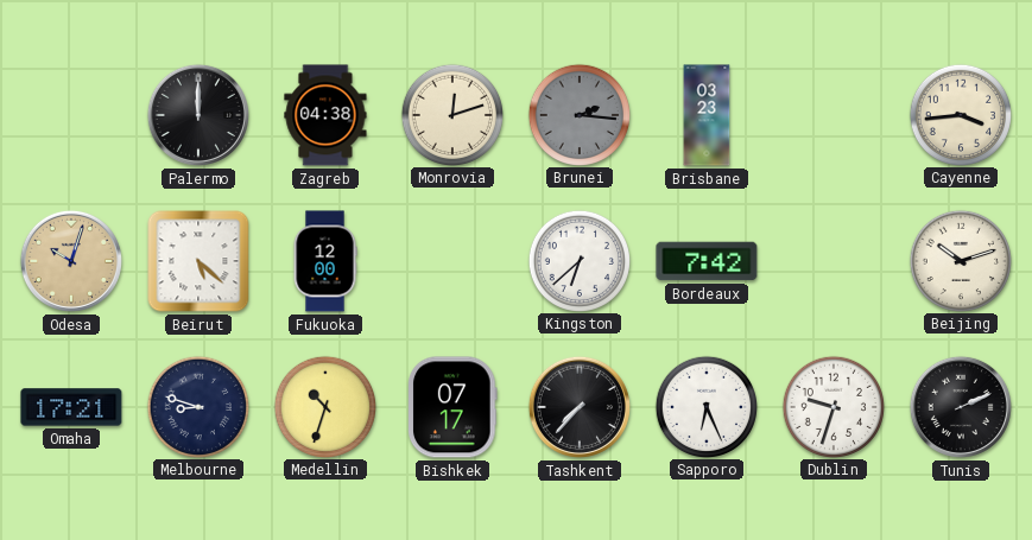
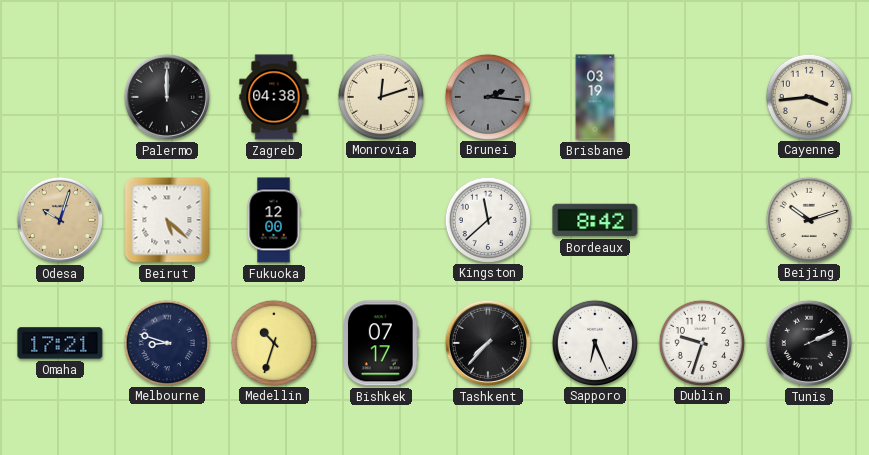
Brisbane: 03:23 -> 03:19
Kingston: 6:38 -> 11:38
Bordeaux: 7:42 -> 8:42
